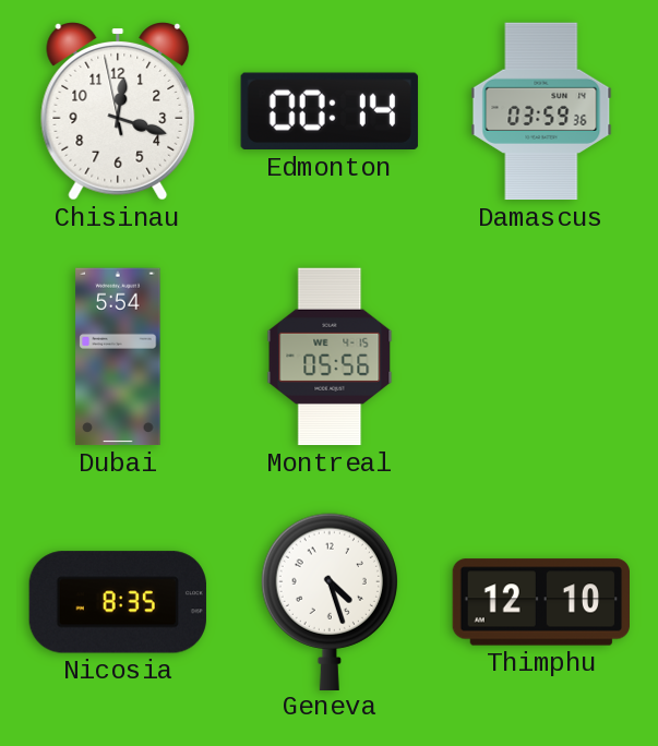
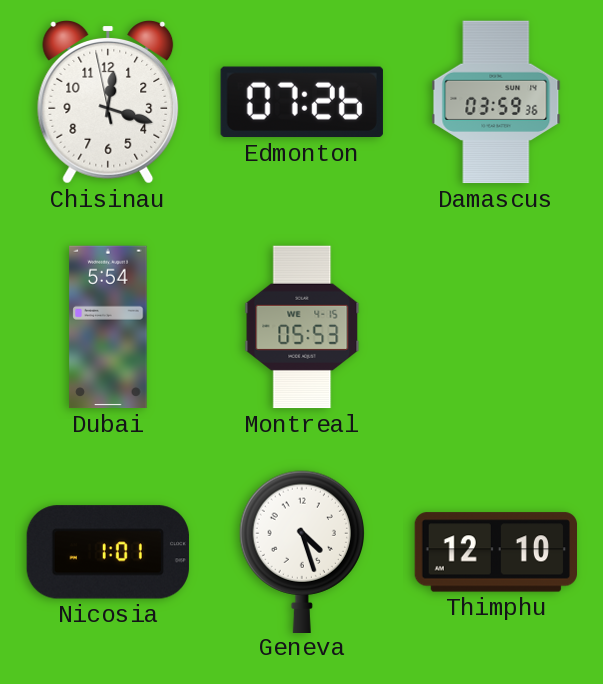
Edmonton: 00:14 -> 07:26
Montreal: 05:56 -> 05:53
Nicosia: 8:35 -> 1:01
